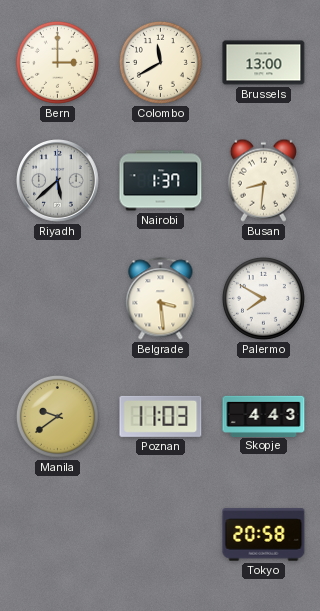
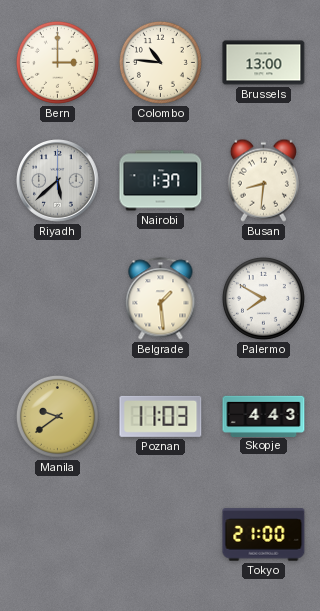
Colombo: 11:40 -> 10:46
Belgrade: 3:29 -> 1:29
Tokyo: 20:58 -> 21:00
